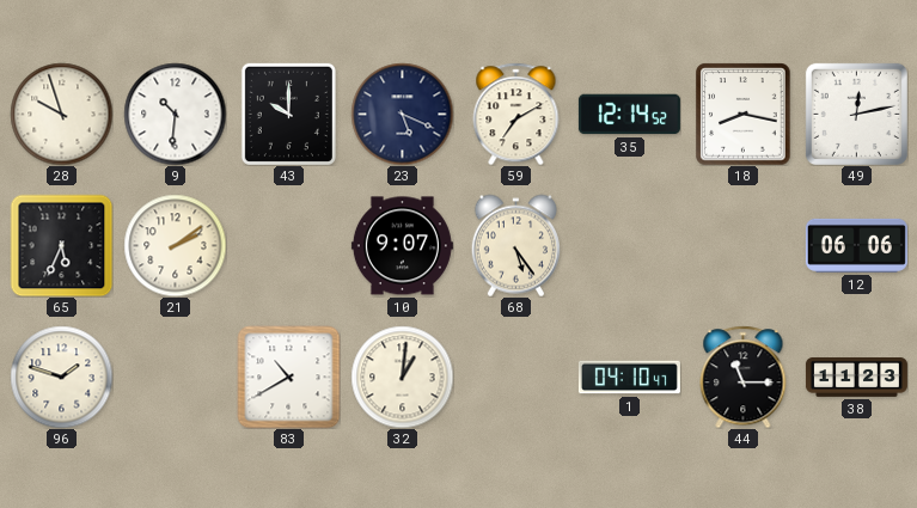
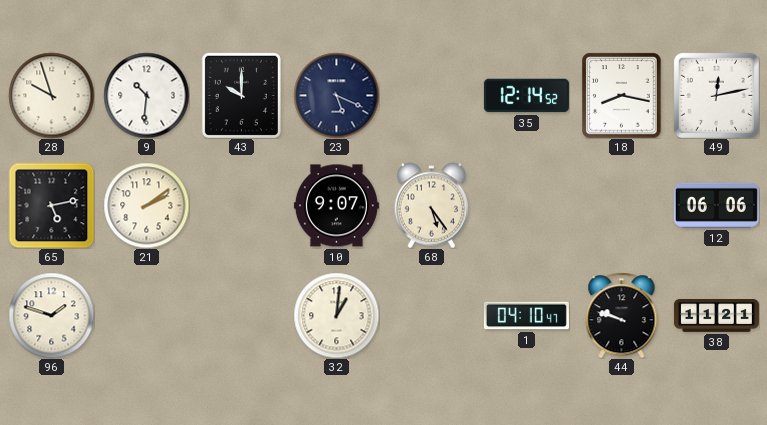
59: 7:10 -> none
65: 5:34 -> 5:13
83: 10:40 -> none
44: 11:15 -> 9:48
38: 11:23 -> 11:21
